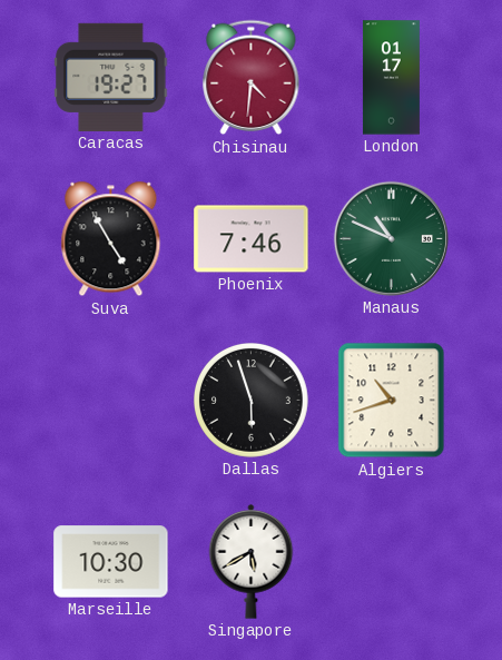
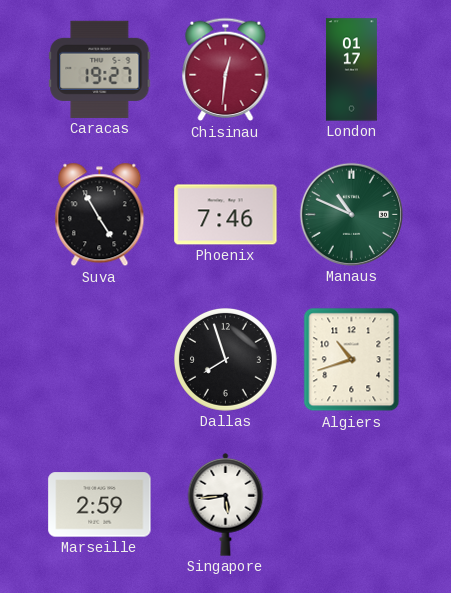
Chisinau: 4:31 -> 12:31
Dallas: 5:57 -> 7:57
Marseille: 10:30 -> 2:59
Singapore: 5:40 -> 5:44
